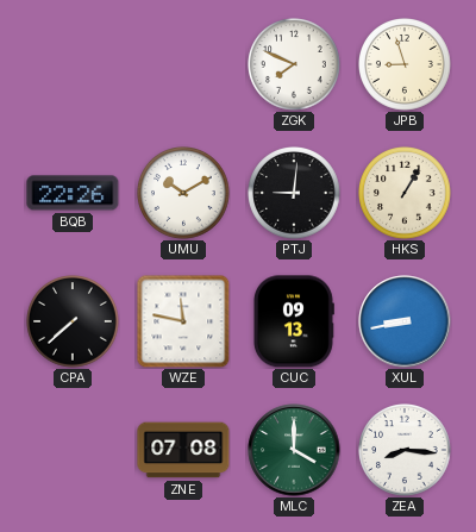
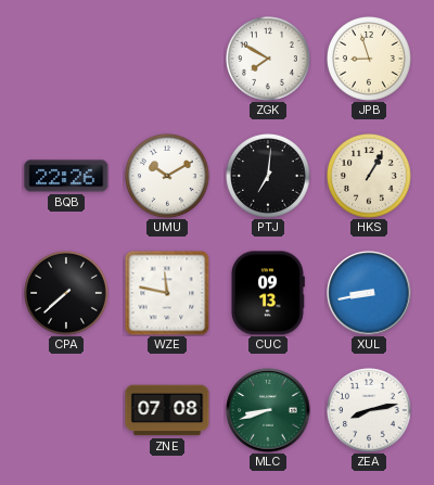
ZGK: 7:49 -> 7:50
PTJ: 9:01 -> 7:01
MLC: 4:00 -> 8:42
ZEA: 8:16 -> 8:13
